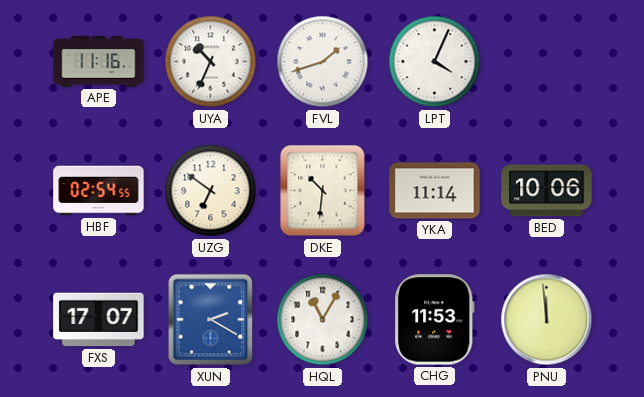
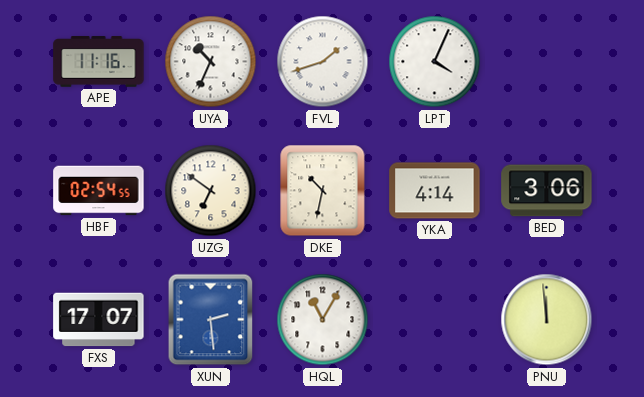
DKE: 10:31 -> 10:32
YKA: 11:14 -> 4:14
BED: 10:06 -> 3:06
XUN: 2:20 -> 2:29
CHG: 11:53 -> none
